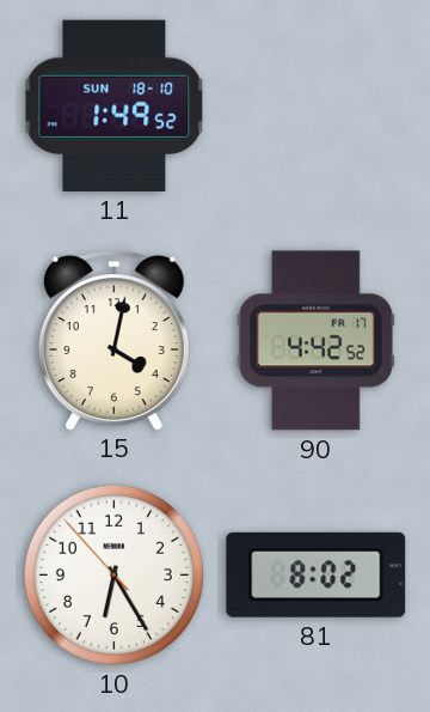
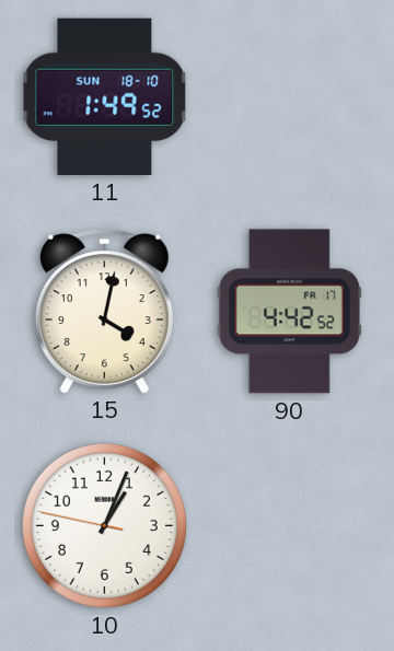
10: 6:24 -> 1:03
81: 8:02 -> none
